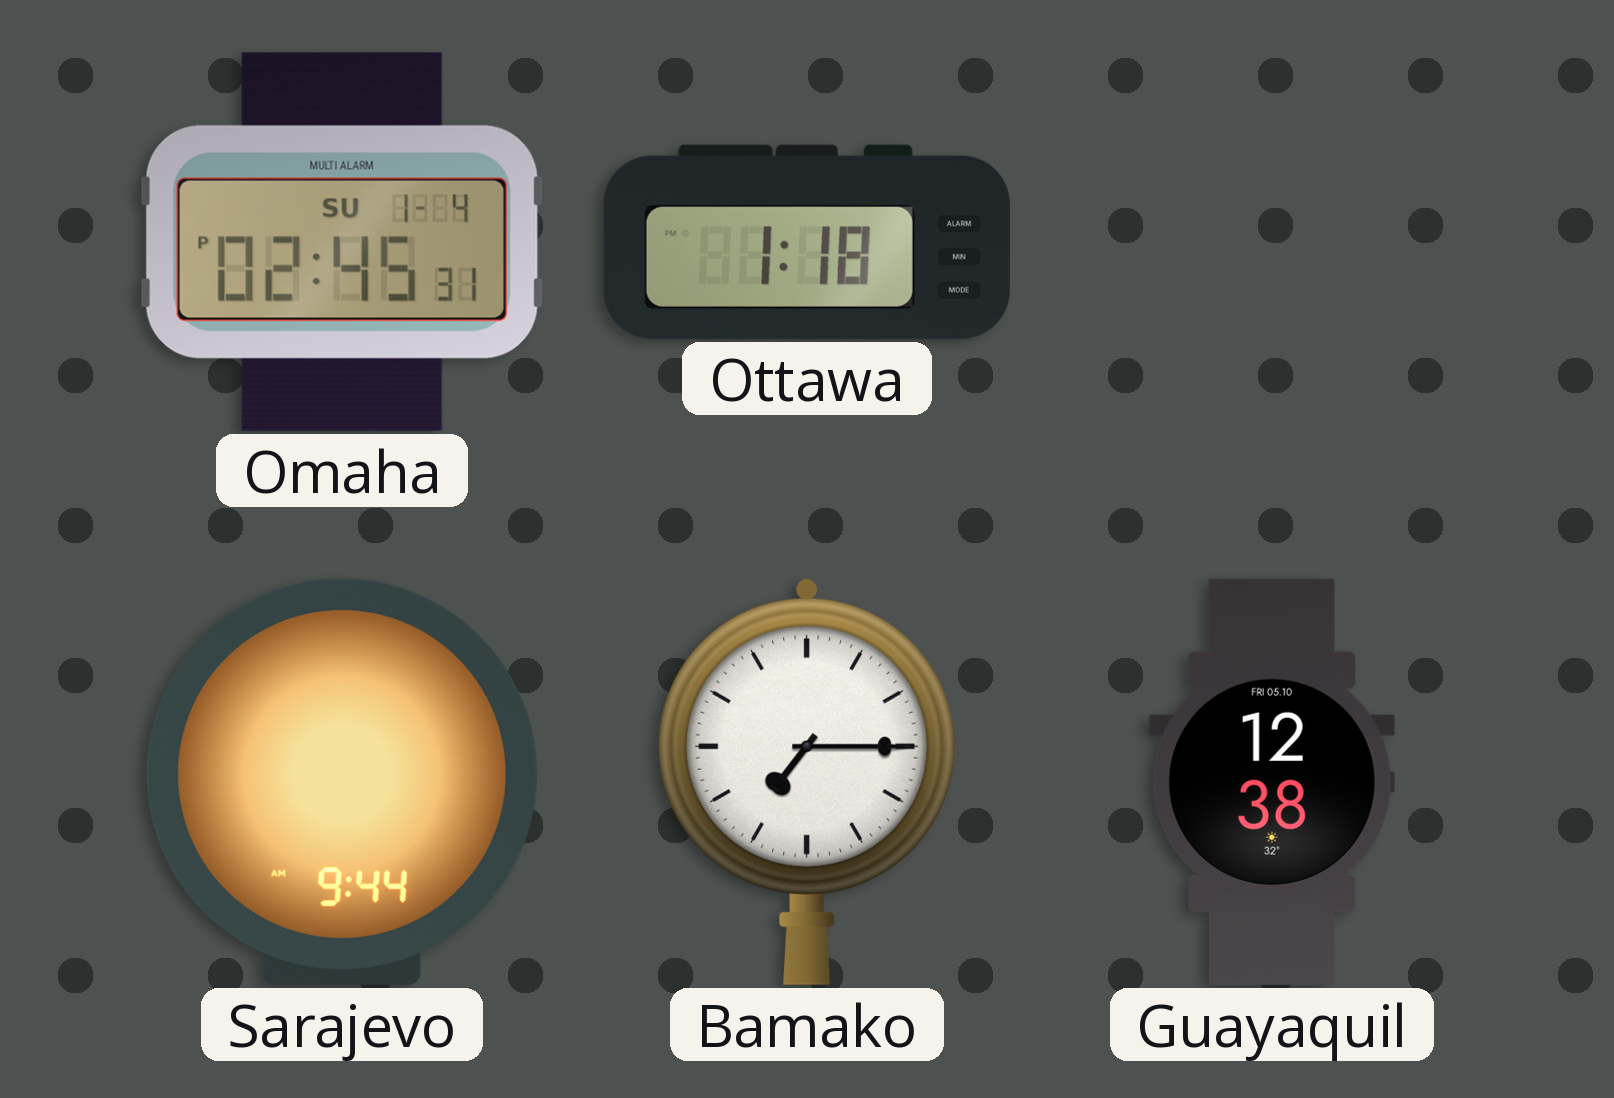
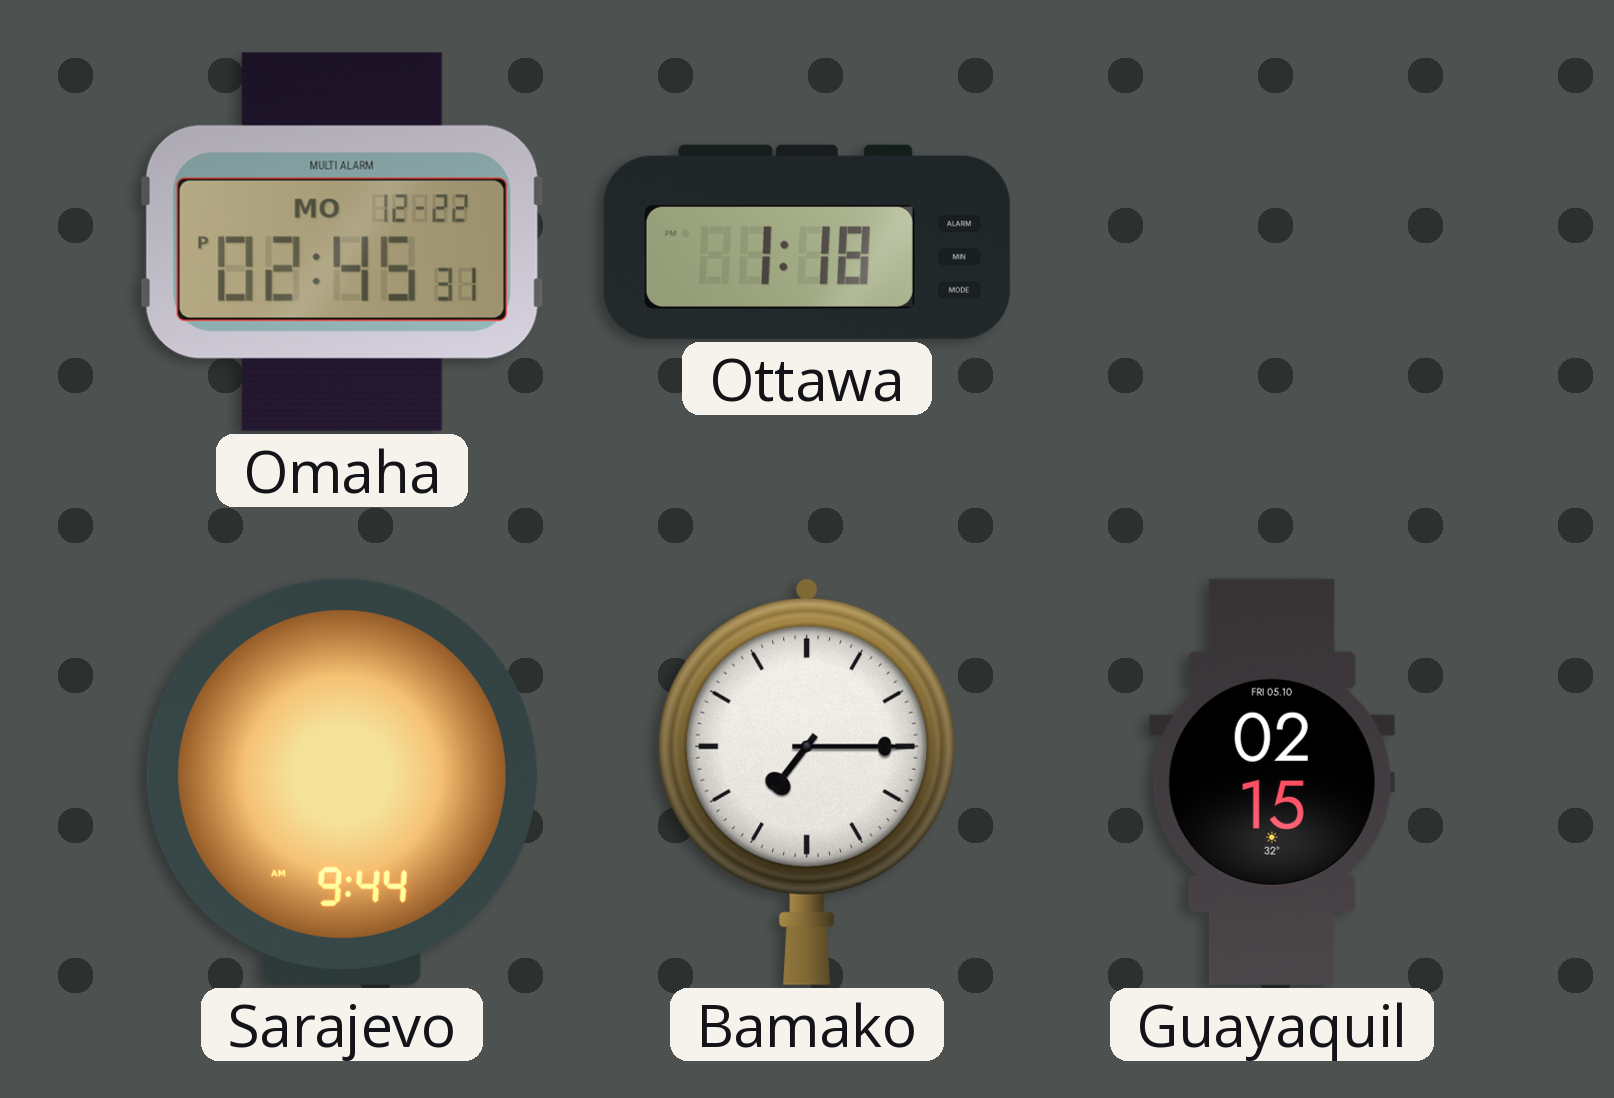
Omaha date: SU 1-4 -> MO 12-22
Guayaquil: 12:38 -> 02:15
